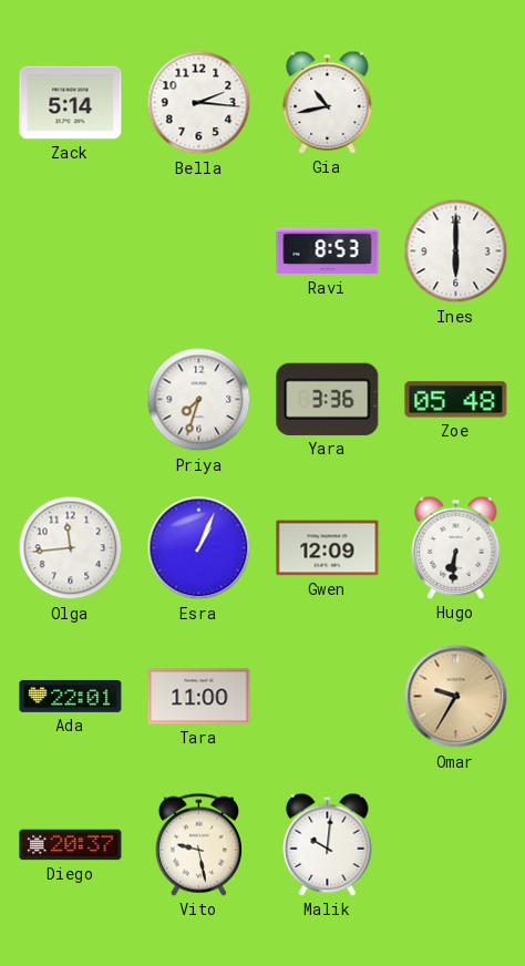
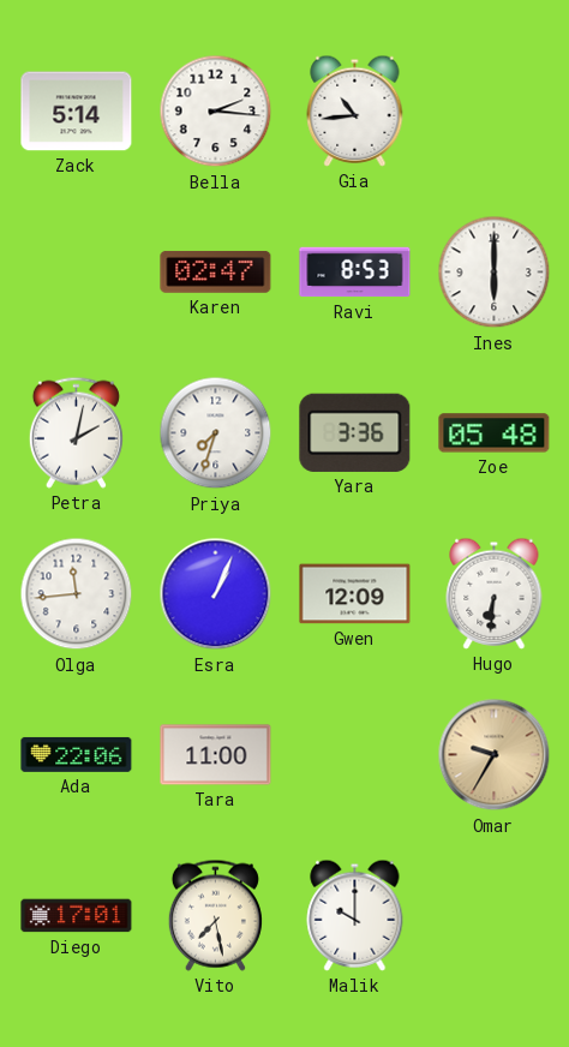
Gia: 10:43 -> 10:44
Karen: none -> 02:47
Petra: none -> 2:02
Ada: 22:01 -> 22:06
Diego: 20:37 -> 17:01
Vito: 9:28 -> 7:28
Malik: 10:01 -> 10:00
